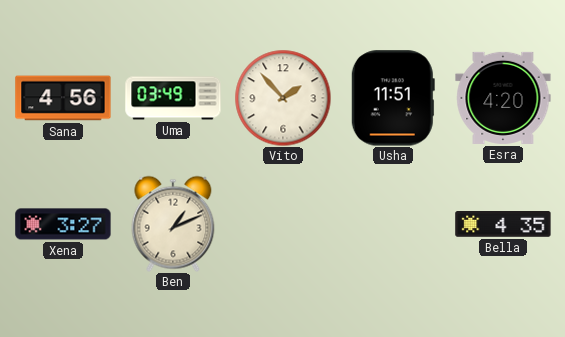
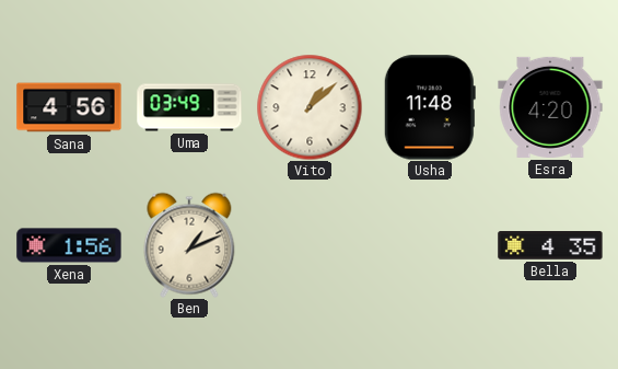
Vito: 1:53 -> 1:08
Usha: 11:51 -> 11:48
Xena: 3:27 -> 1:56
